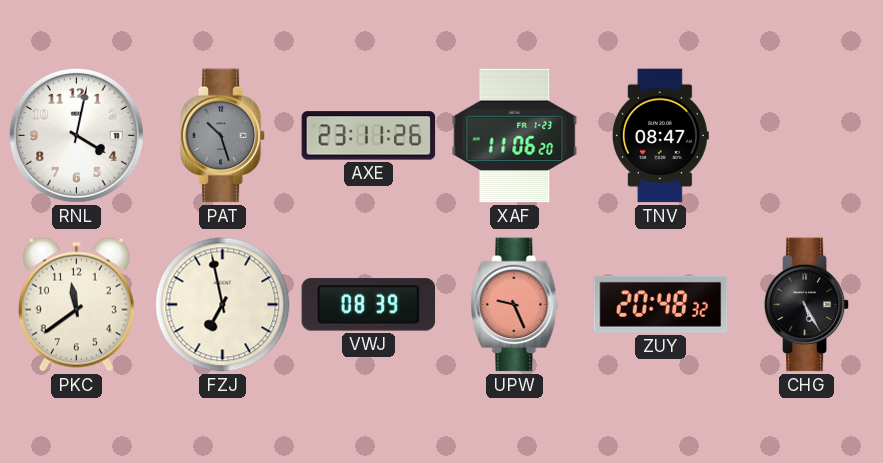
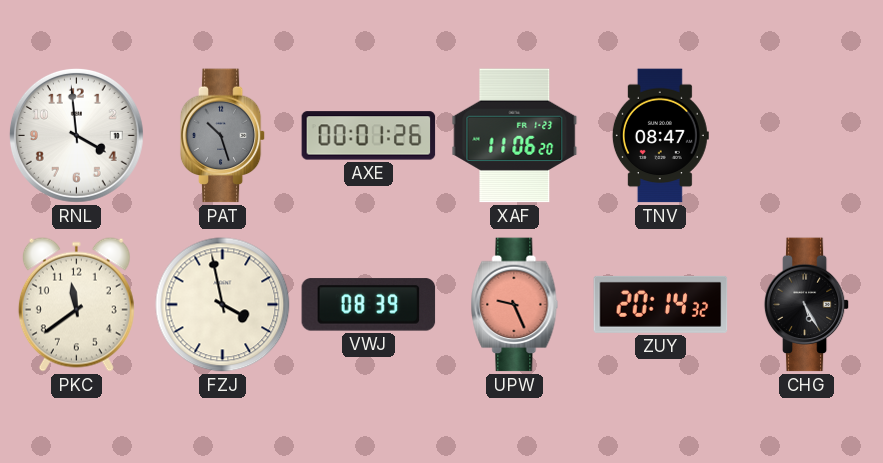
RNL: 4:02 -> 3:59
AXE: 23:11 -> 00:01
FZJ: 6:58 -> 3:58
ZUY: 20:48 -> 20:14
